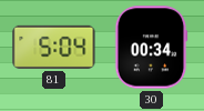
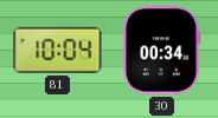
81: 5:04 -> 10:04
